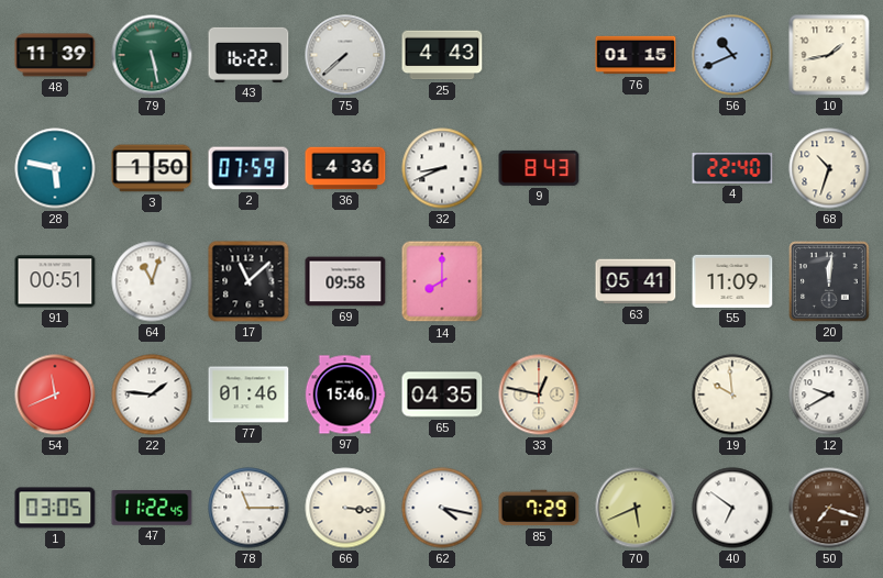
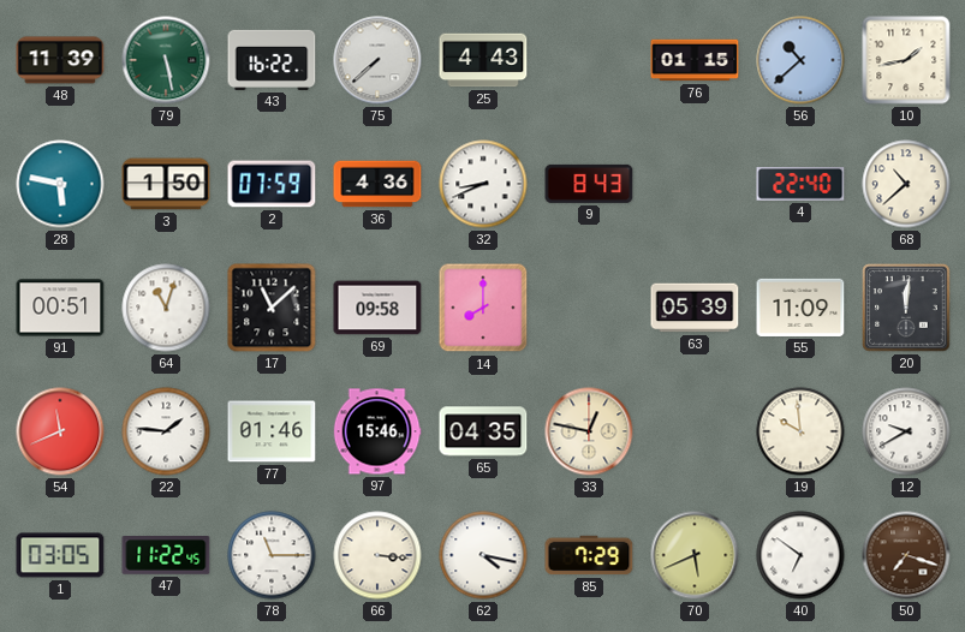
56: 10:41 -> 10:38
68: 10:33 -> 10:38
63: 05:41 -> 05:39
